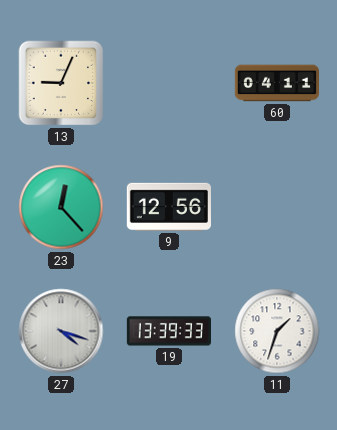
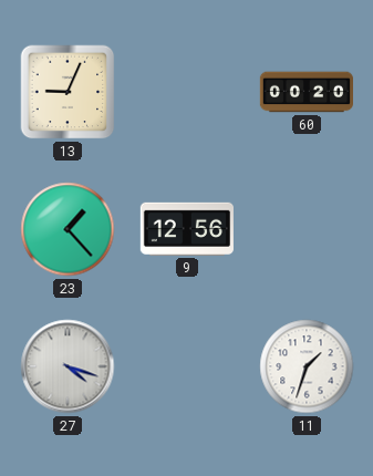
60: 04:11 -> 00:20
23: 12:23 -> 1:23
19: 13:39 -> none
